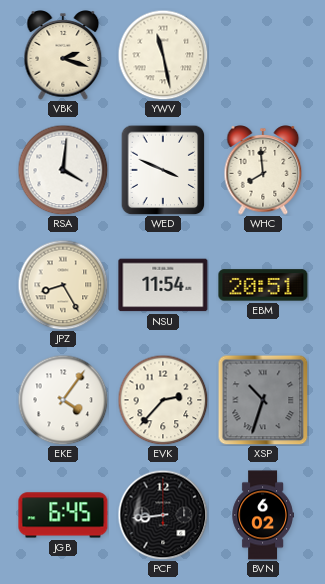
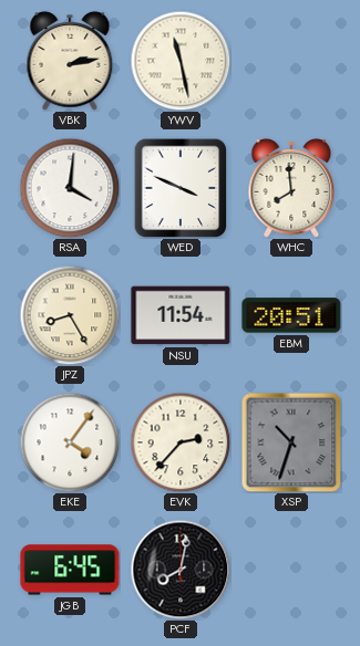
VBK: 2:18 -> 2:13
PCF: 8:44 -> 8:02
BVN: 6:02 -> none
